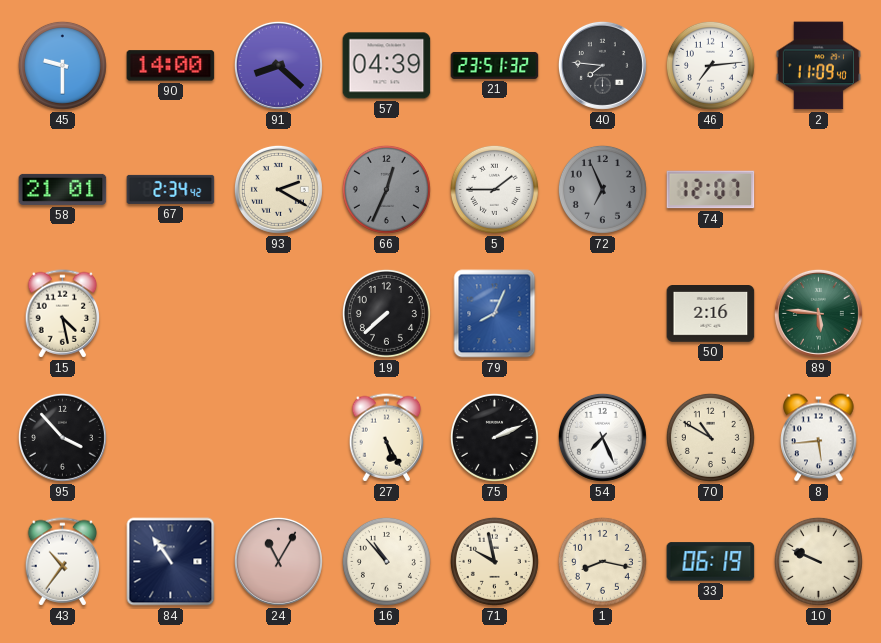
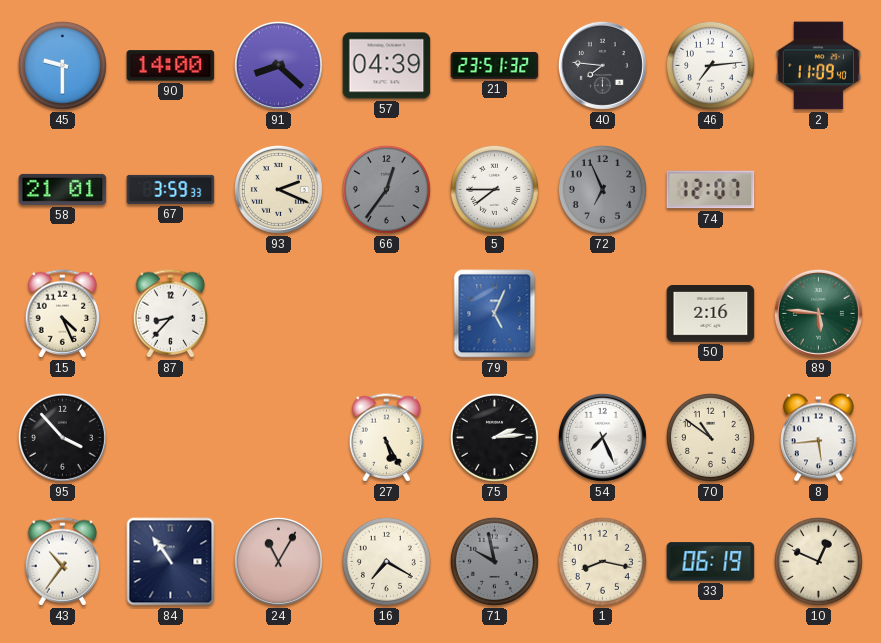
67: 2:34 -> 3:59
93: 2:20 -> 2:19
66: 12:34 -> 12:36
5: 1:45 -> 7:45
15: 4:28 -> 4:26
87: none -> 8:37
19: 7:38 -> none
79: 8:04 -> 5:04
75: 2:11 -> 2:14
70: 10:50 -> 10:51
16: 10:53 -> 7:20
71 dial: cream -> grey
10: 9:49 -> 12:49
